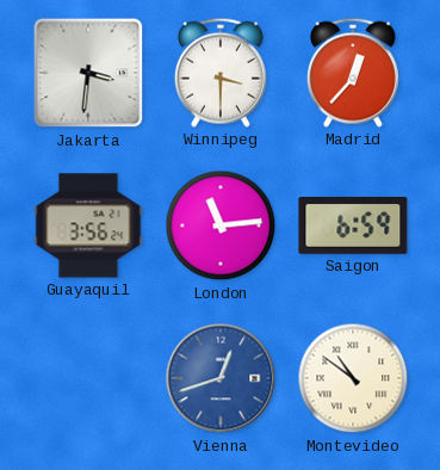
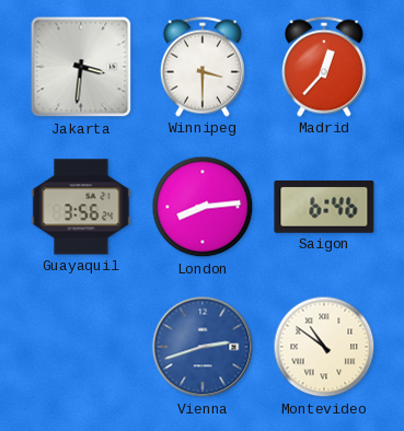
London: 11:14 -> 8:14
Saigon: 6:59 -> 6:46
Vienna: 12:42 -> 2:42
